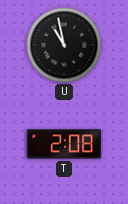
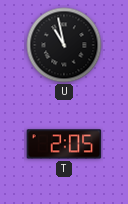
T: 2:08 -> 2:05
